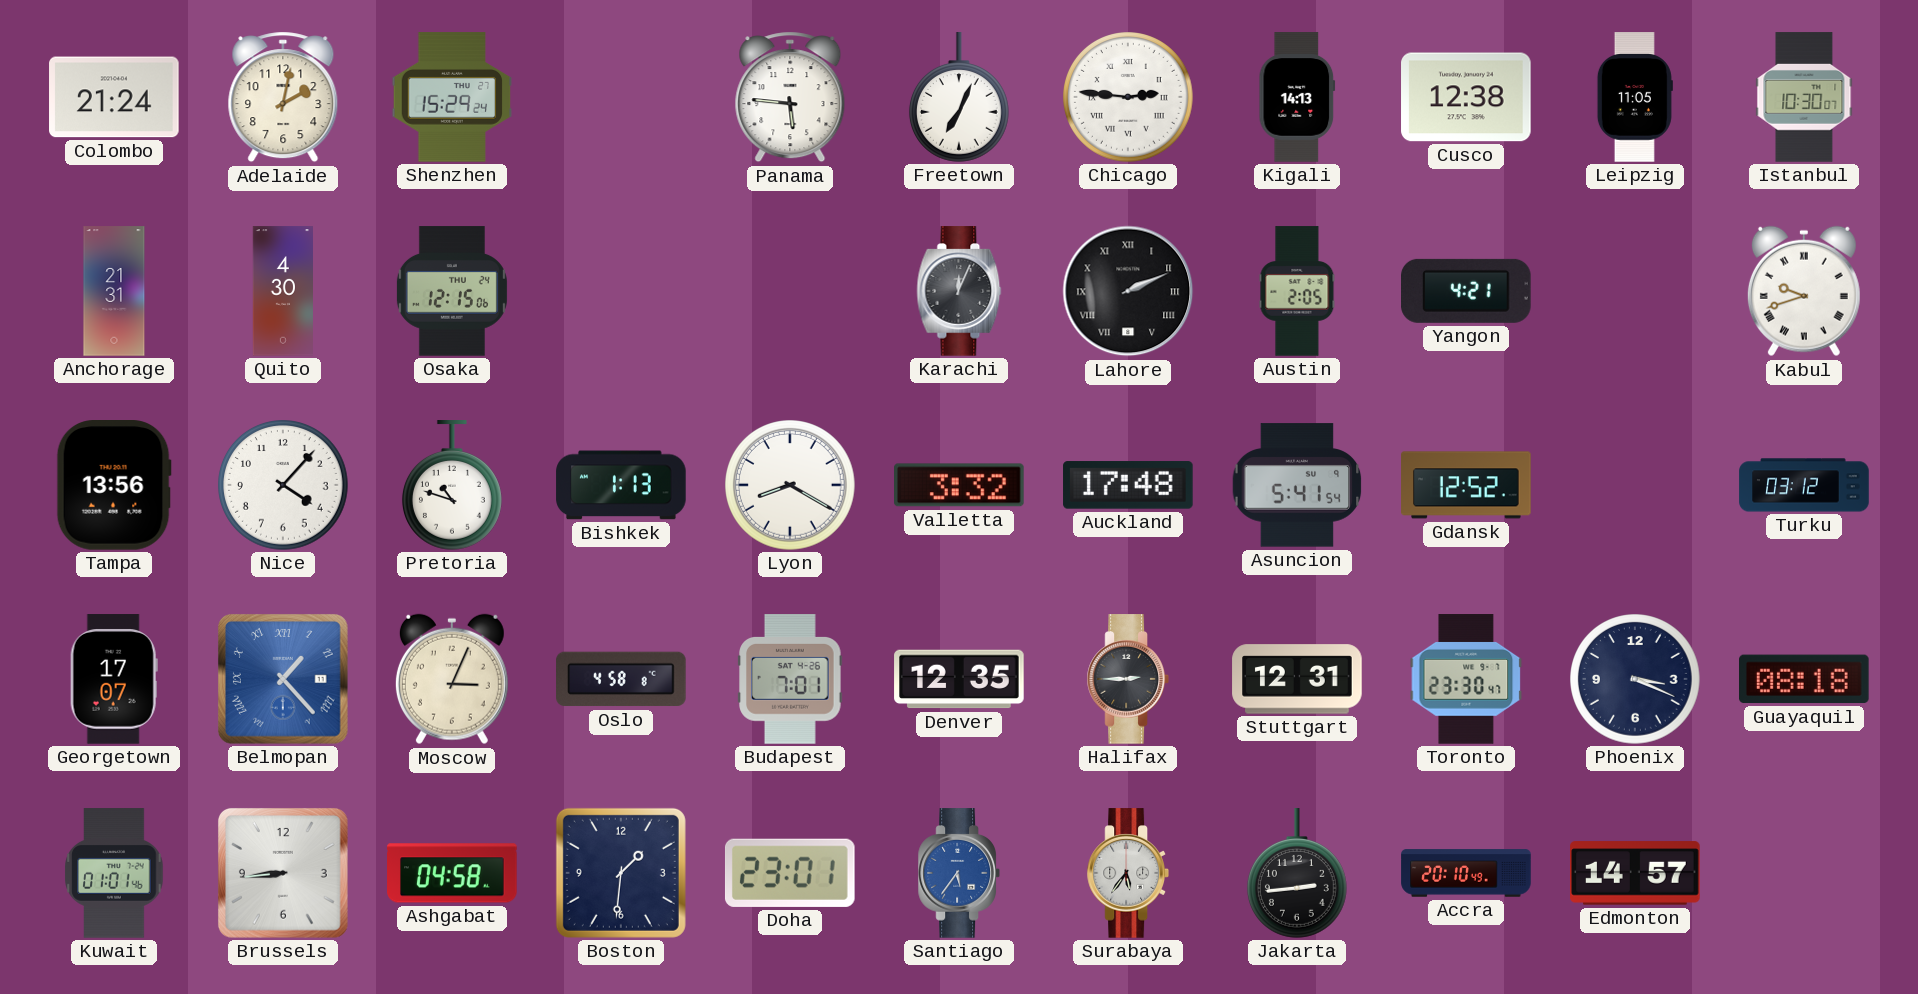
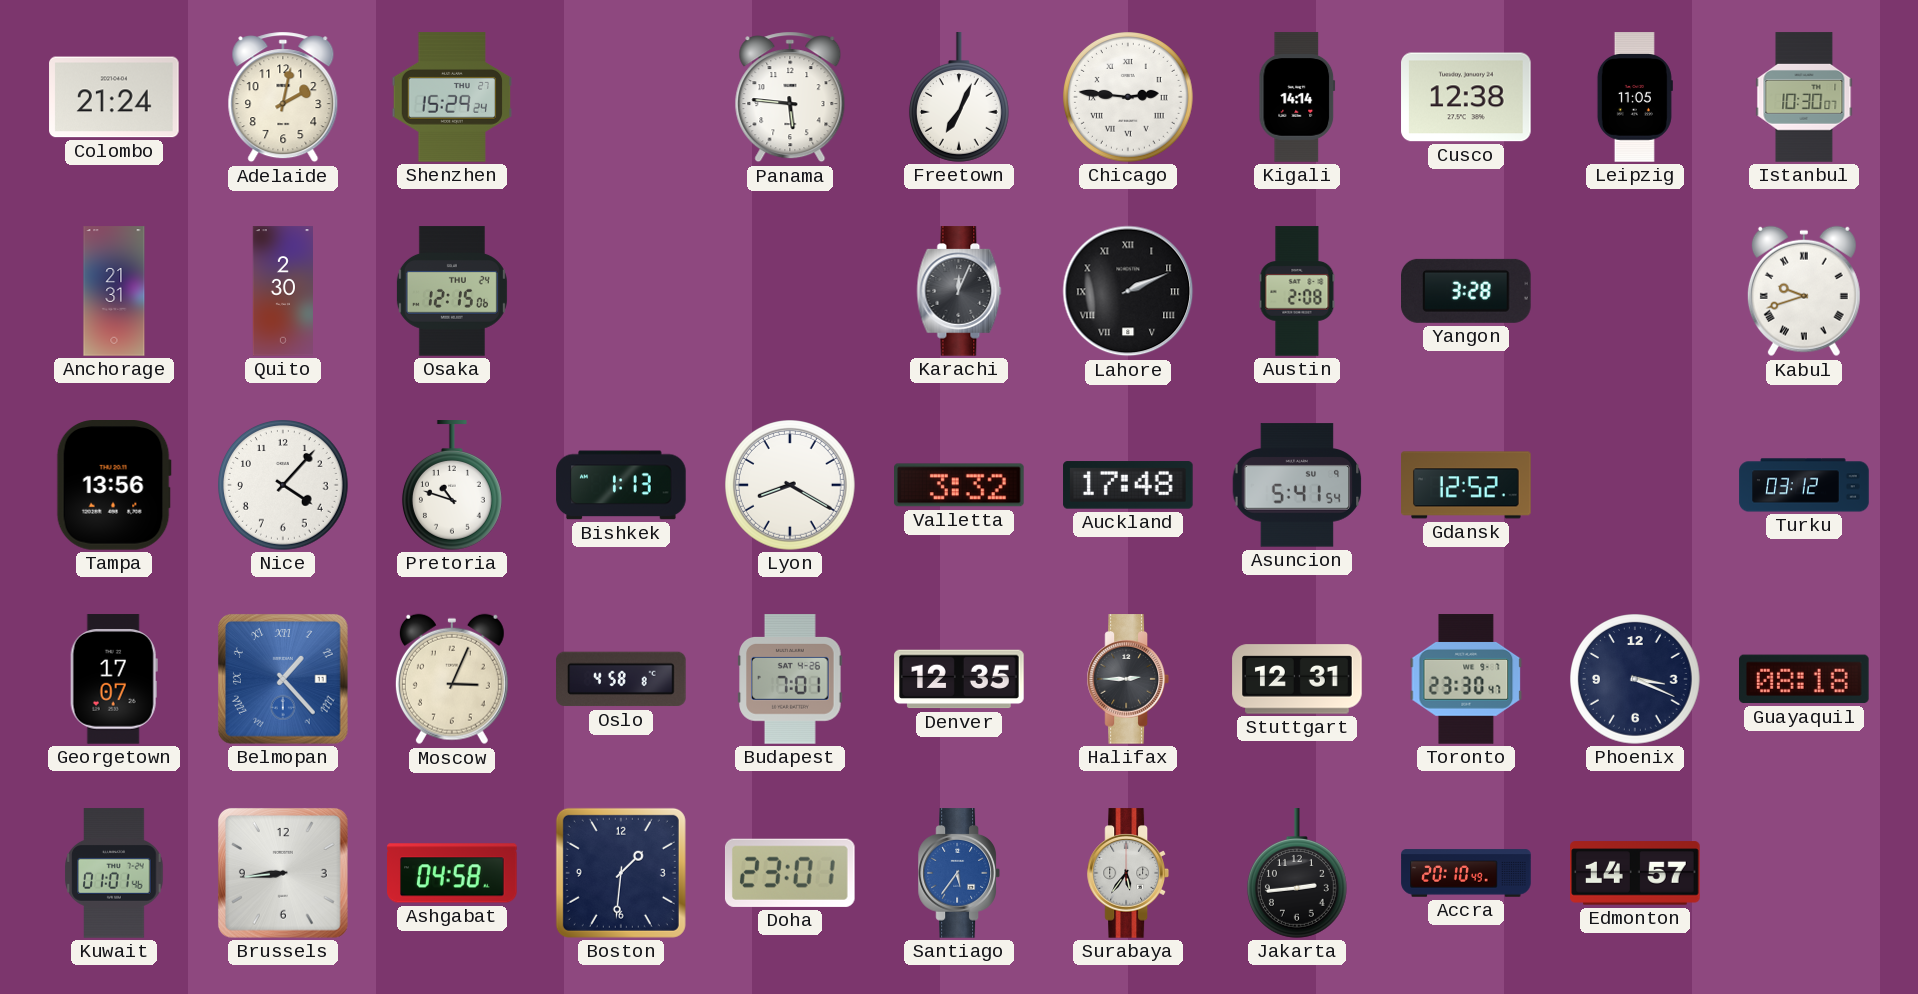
Kigali: 14:13 -> 14:14
Quito: 4:30 -> 2:30
Austin: 2:05 -> 2:08
Yangon: 4:21 -> 3:28
